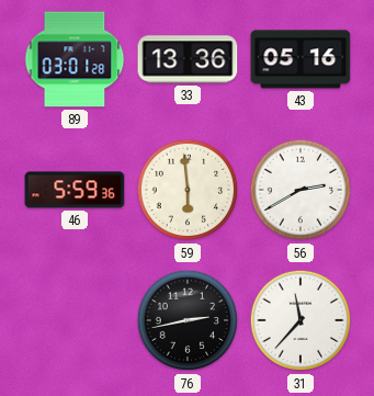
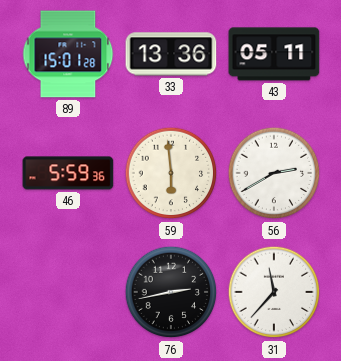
89: 03:01 -> 15:01
43: 05:16 -> 05:11
